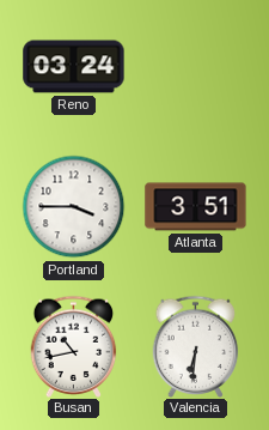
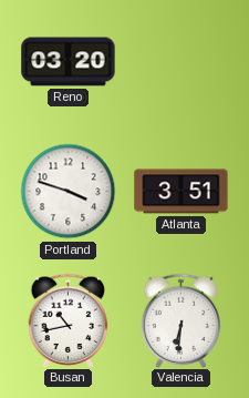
Reno: 03:24 -> 03:20
Portland: 3:45 -> 3:48
